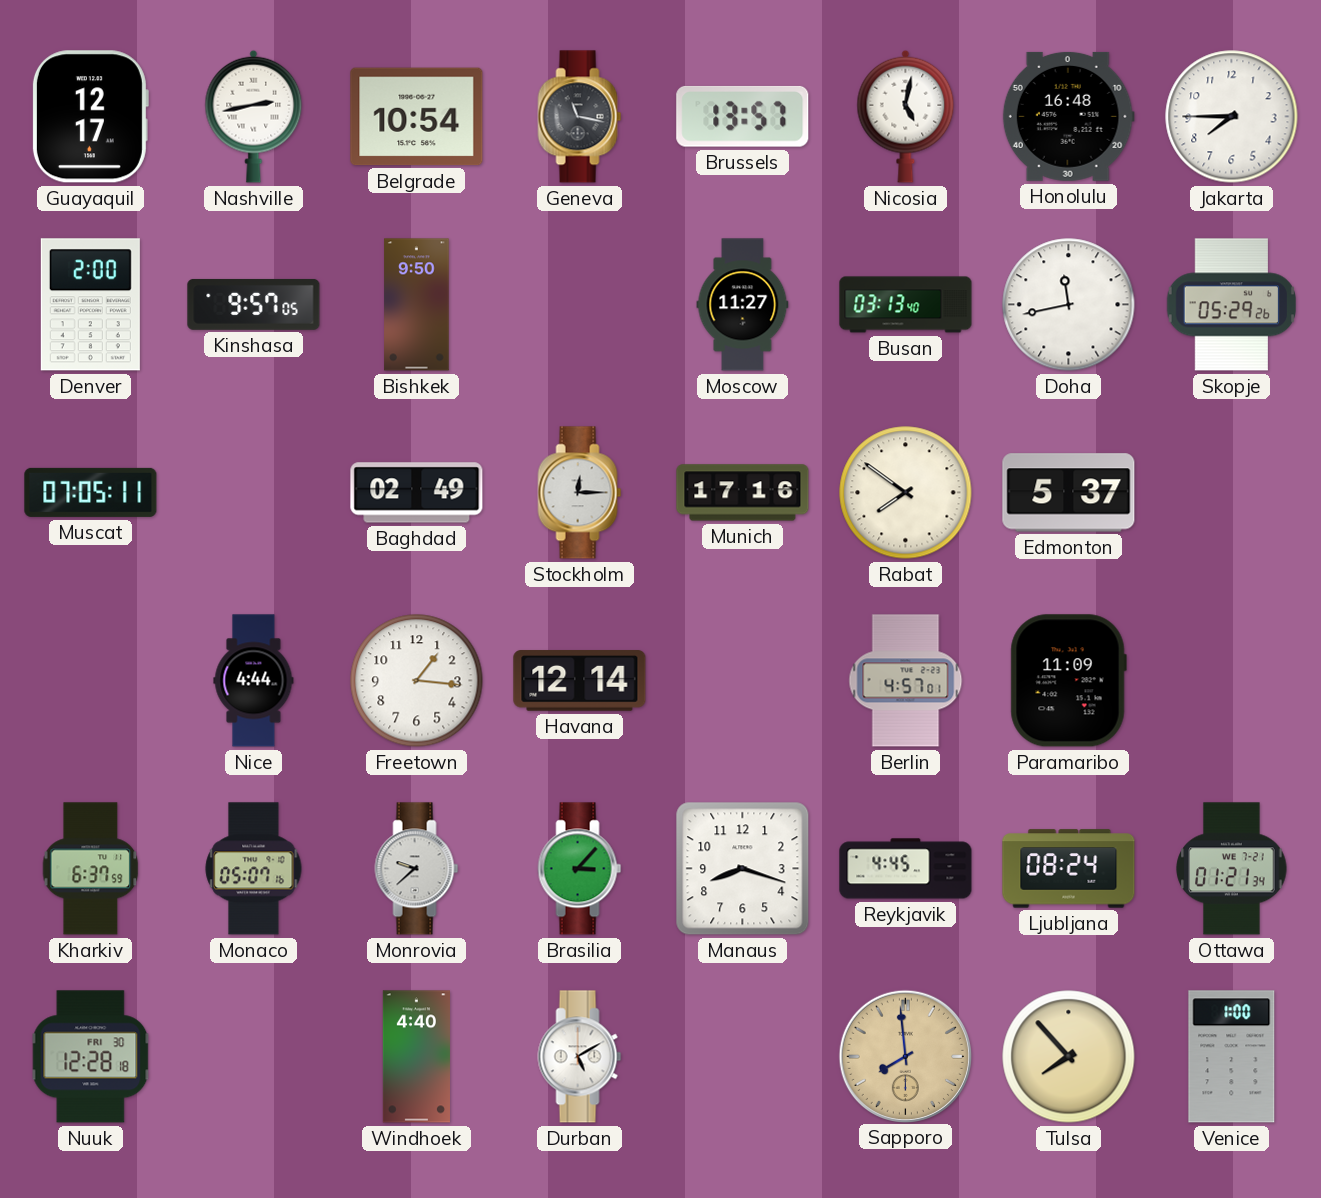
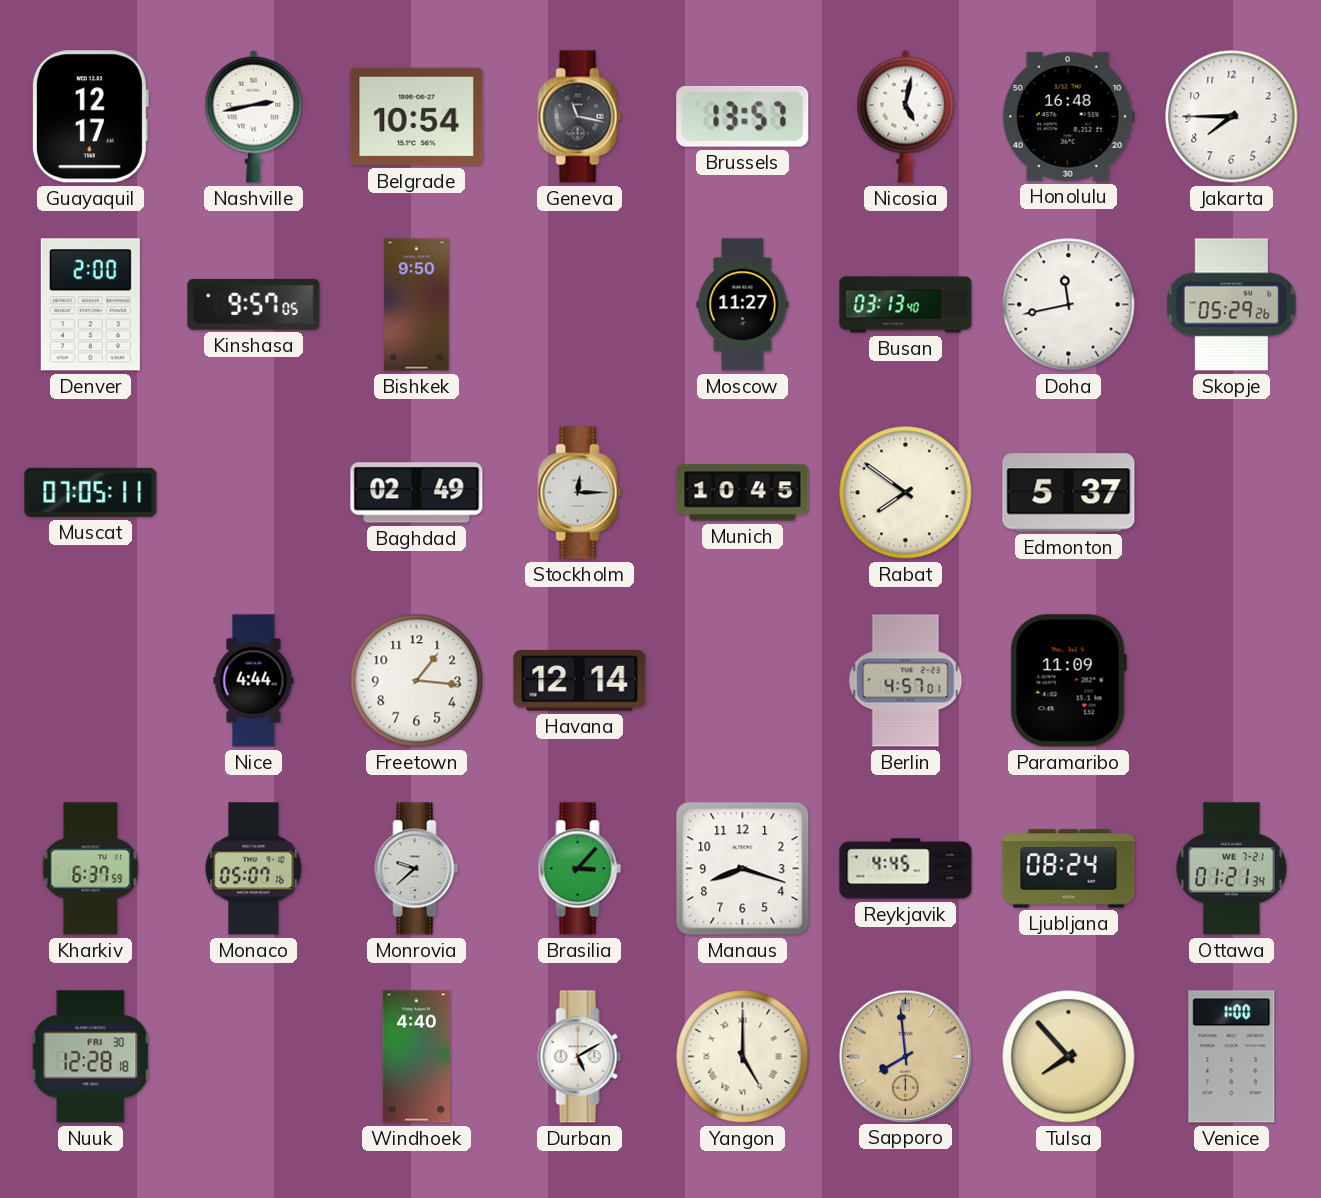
Munich: 17:16 -> 10:45
Yangon: none -> 5:00
